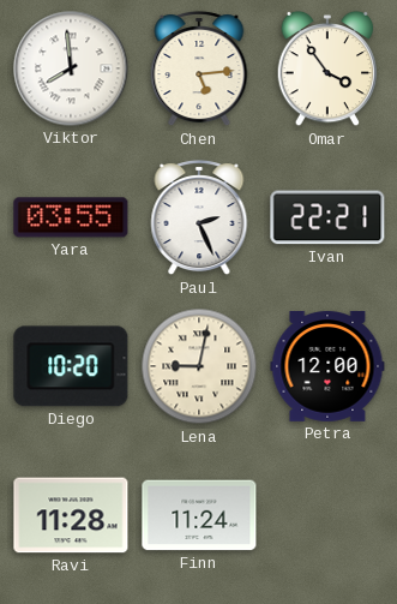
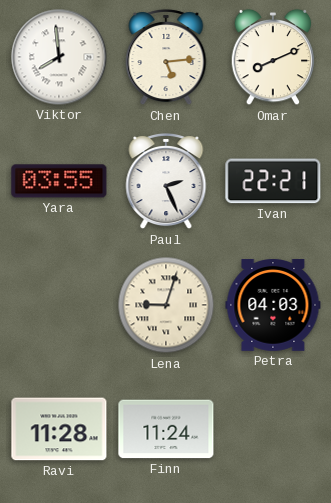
Omar: 3:54 -> 8:11
Diego: 10:20 -> none
Lena: 9:02 -> 9:03
Petra: 12:00 -> 04:03
